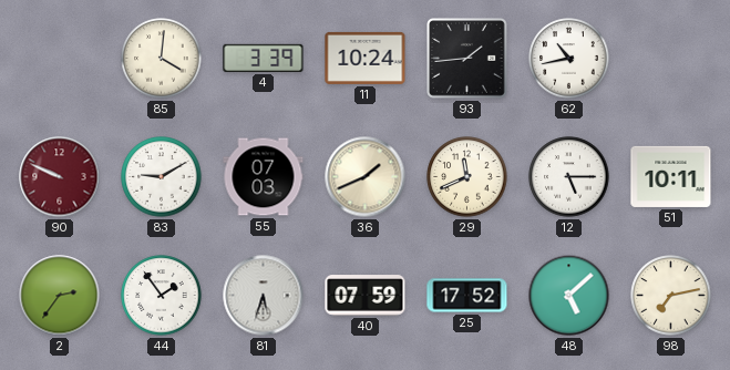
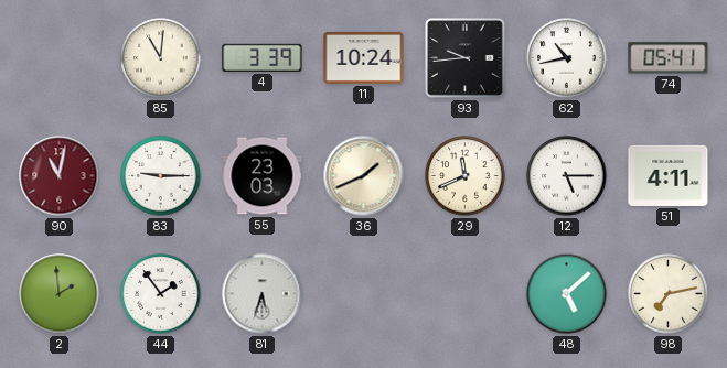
85: 4:01 -> 11:01
93: 1:44 -> 9:44
74: none -> 05:41
90: 9:49 -> 11:02
83: 9:10 -> 9:15
55: 07:03 -> 23:03
51: 10:11 -> 4:11
2: 2:36 -> 1:59
40: 07:59 -> none
25: 17:52 -> none
